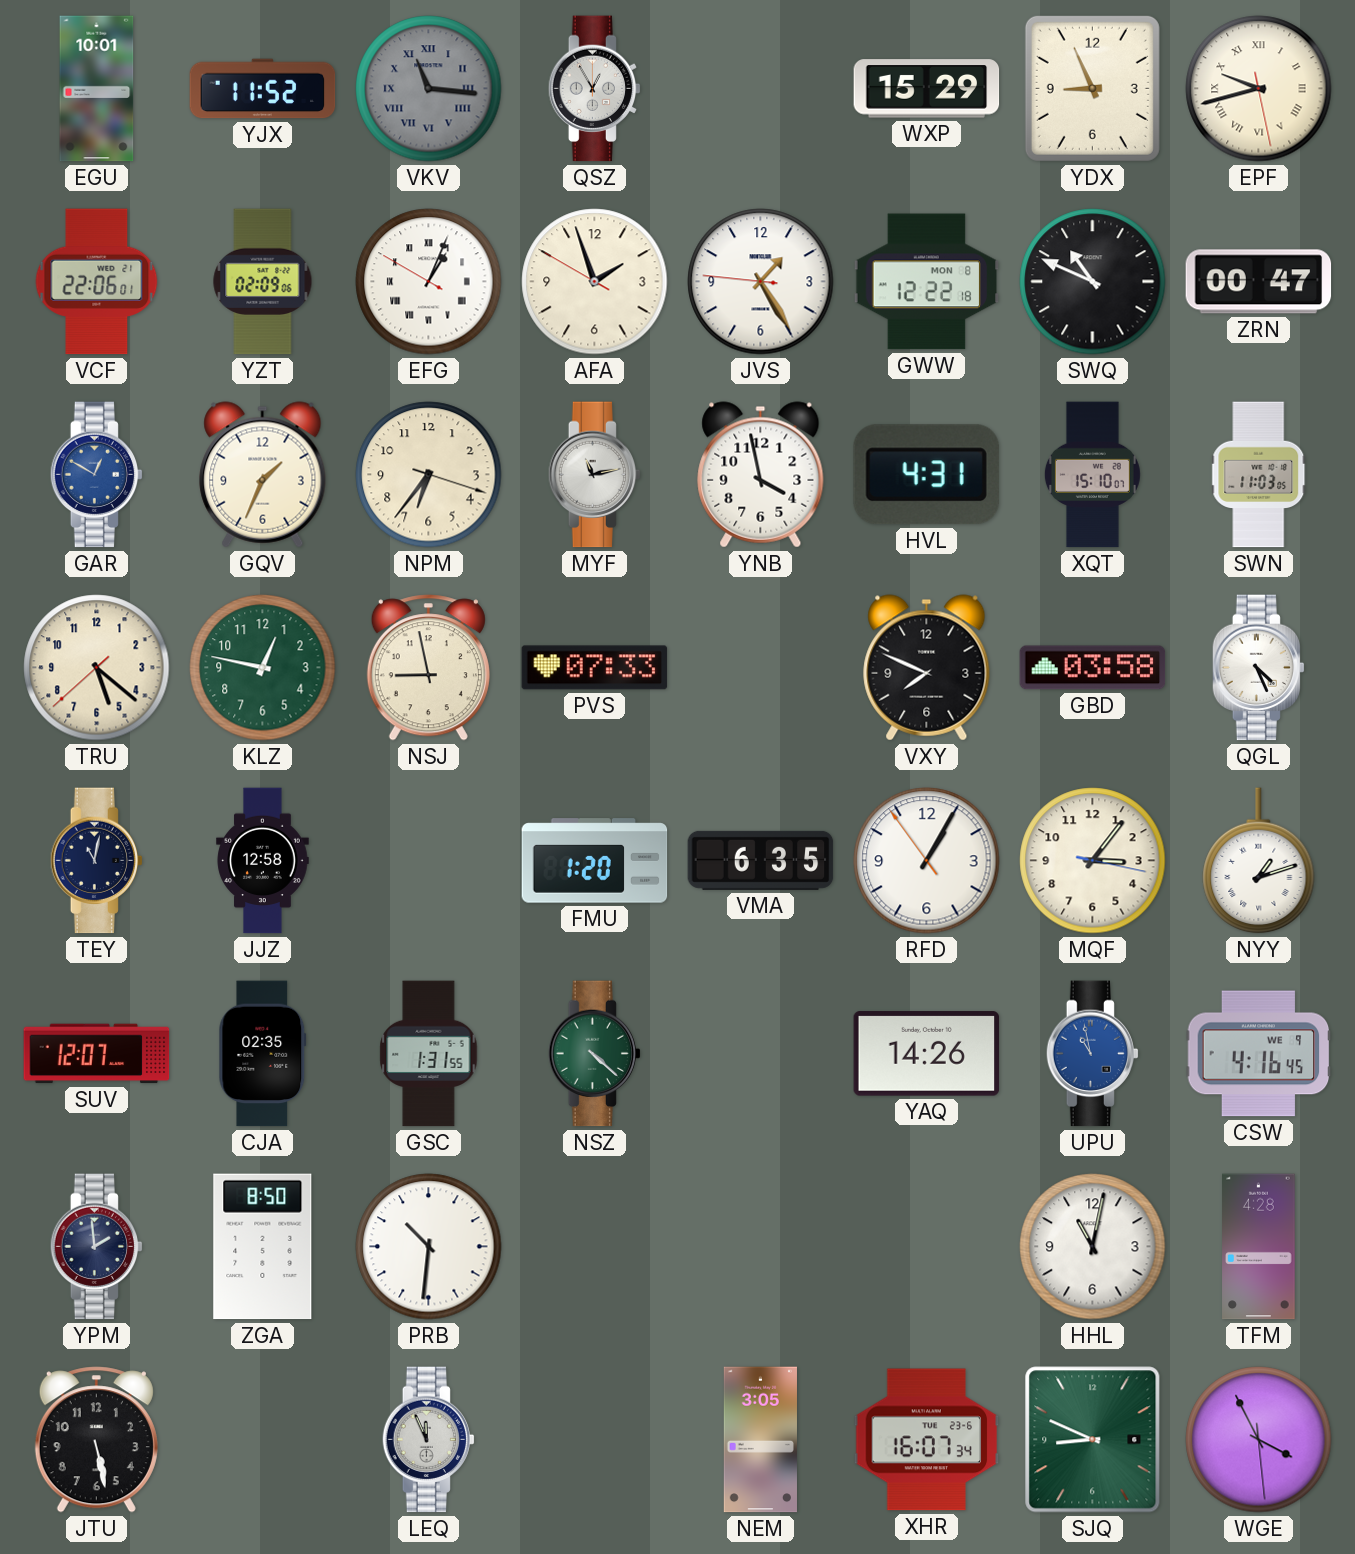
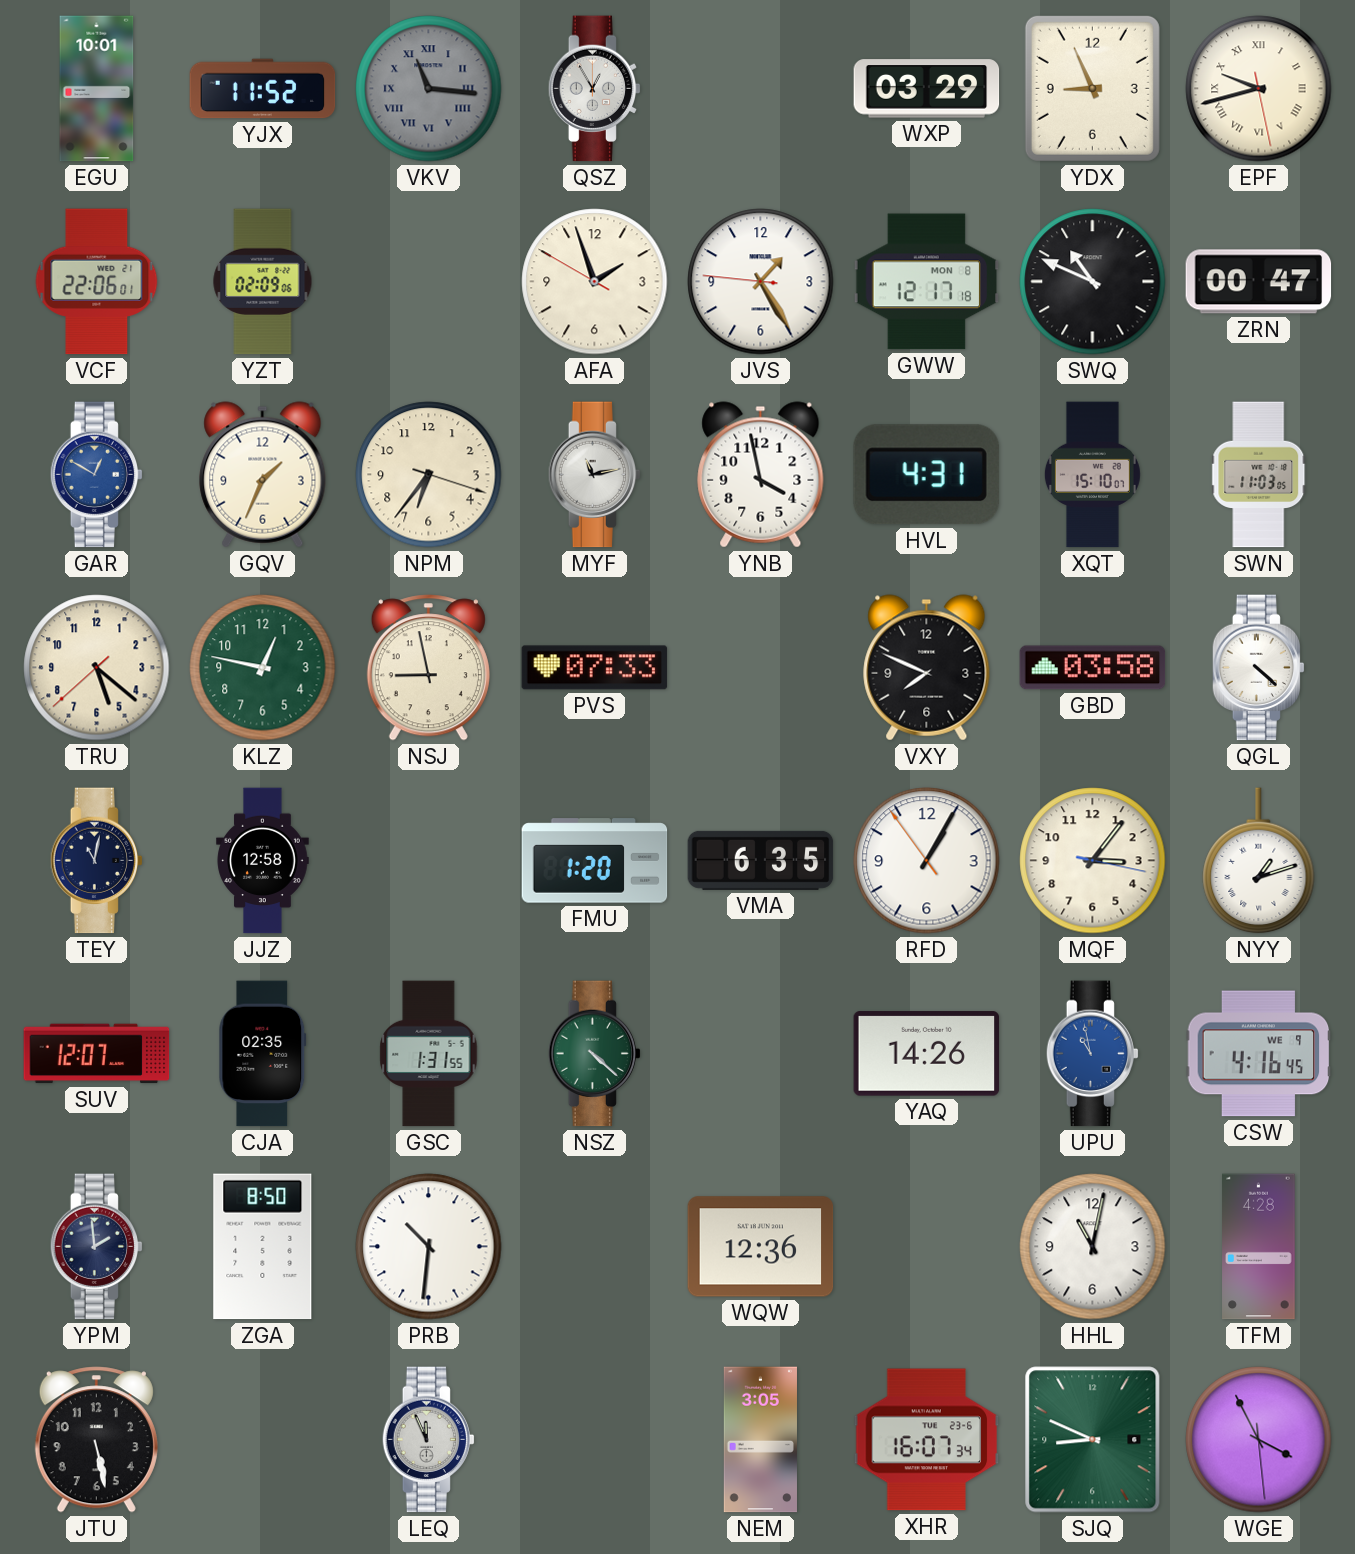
WXP: 15:29 -> 03:29
EFG: 1:03 -> none
GWW: 12:22 -> 12:17
QGL: 4:26 -> 4:22
WQW: none -> 12:36
